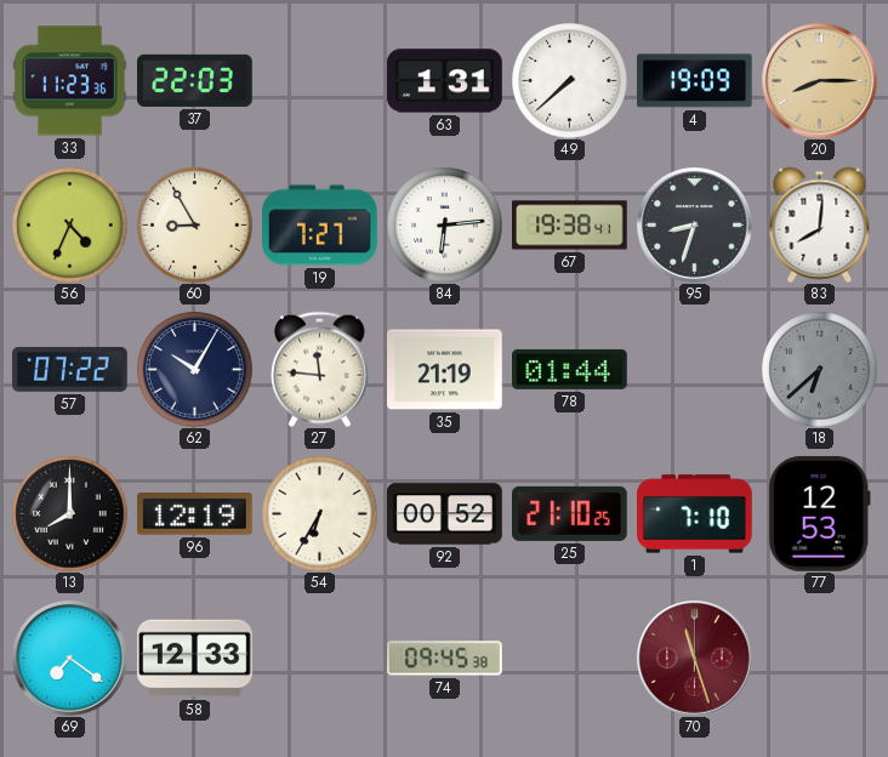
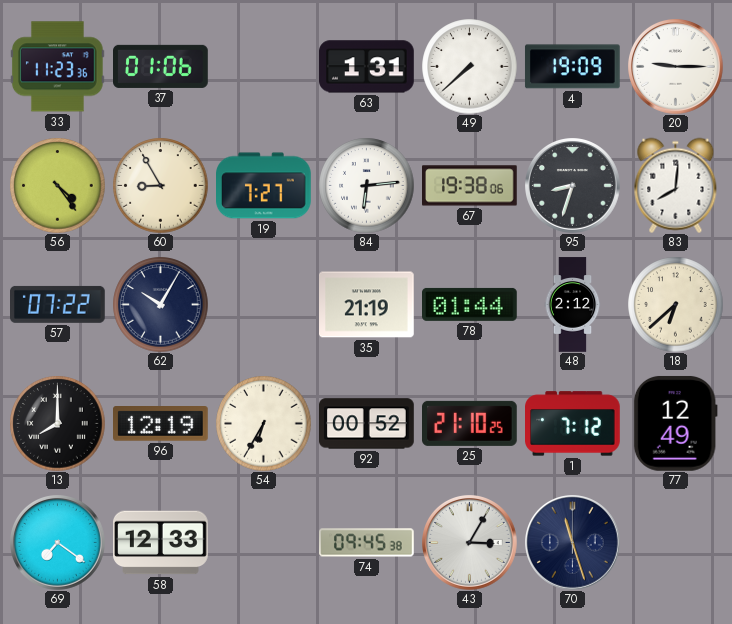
37: 22:03 -> 01:06
20: 8:15 -> 9:15
20 dial: champagne -> white
56: 4:34 -> 4:24
67: 19:38:41 -> 19:38:06
27: 11:46 -> none
48: none -> 2:12
18 dial: grey -> cream
1: 7:10 -> 7:12
77: 12:53 -> 12:49
43: none -> 3:05
70 dial: burgundy -> navy
